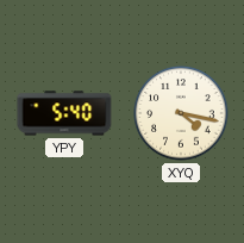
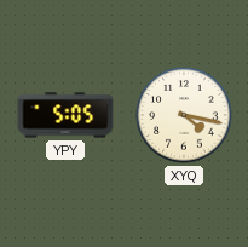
YPY: 5:40 -> 5:05
